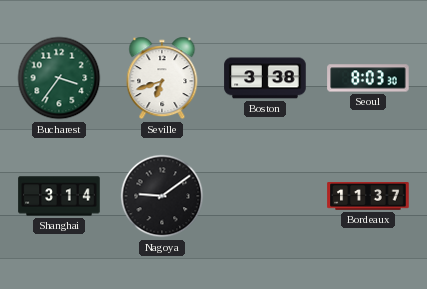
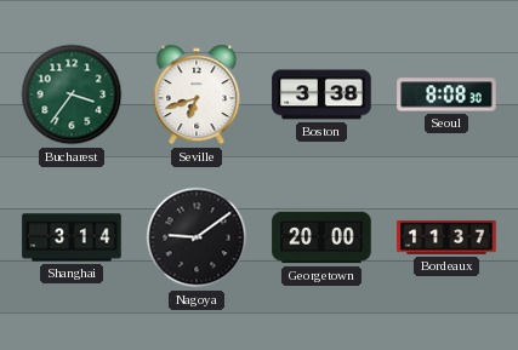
Seoul: 8:03 -> 8:08
Georgetown: none -> 20:00
